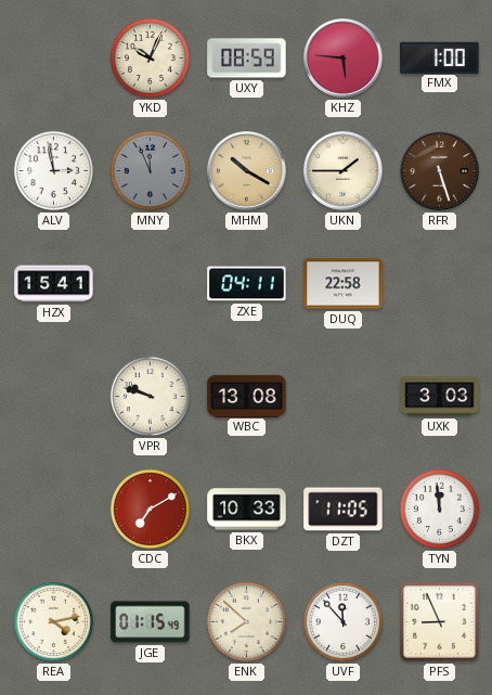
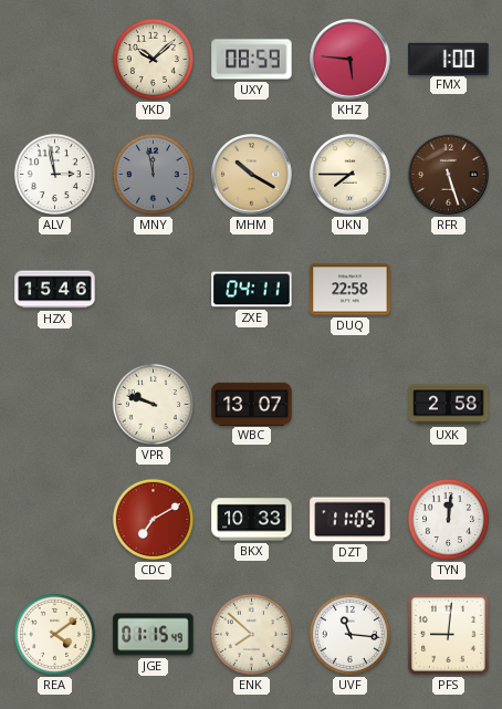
YKD: 10:04 -> 10:08
MNY: 11:56 -> 11:58
UKN: 1:45 -> 7:45
HZX: 15:41 -> 15:46
WBC: 13:08 -> 13:07
UXK: 3:03 -> 2:58
TYN: 11:59 -> 12:01
REA: 4:13 -> 4:09
UVF: 11:53 -> 11:16
PFS: 8:56 -> 9:01
